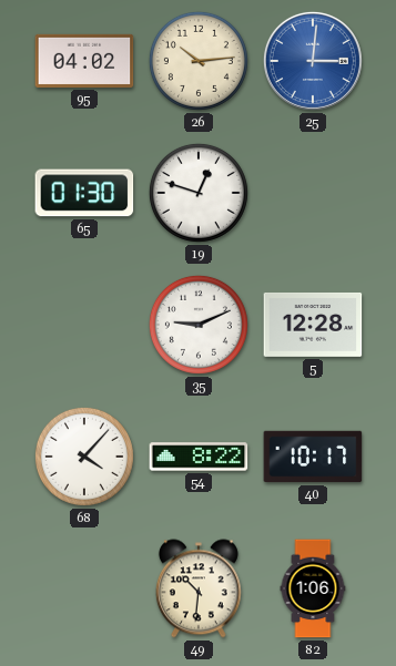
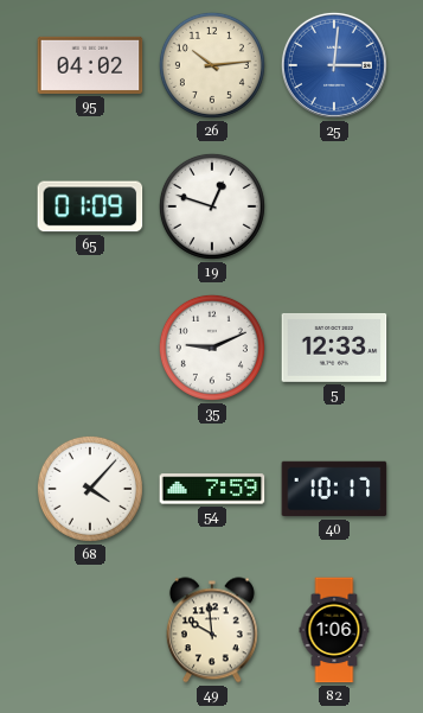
65: 01:30 -> 01:09
5: 12:28 -> 12:33
54: 8:22 -> 7:59
49: 10:31 -> 9:59
